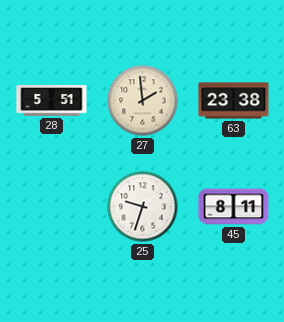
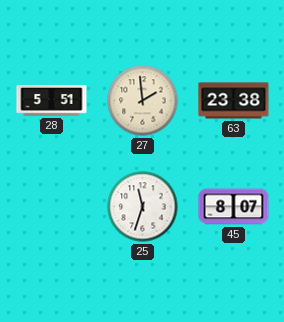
25: 9:33 -> 11:33
45: 8:11 -> 8:07
